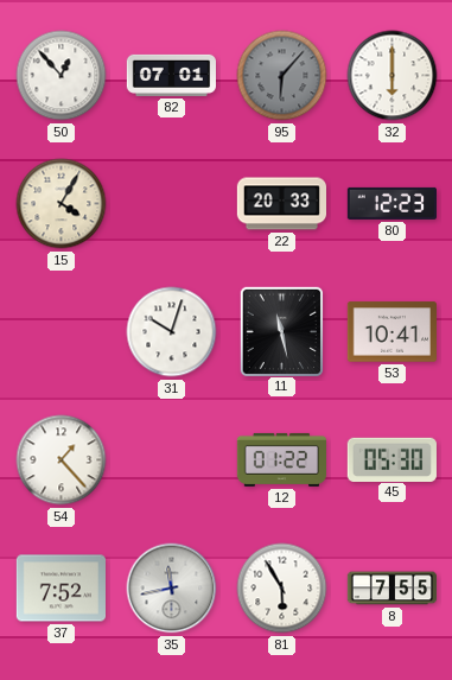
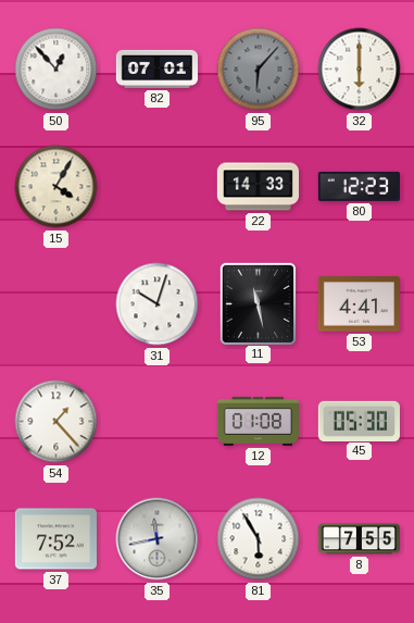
22: 20:33 -> 14:33
53: 10:41 -> 4:41
12: 01:22 -> 01:08
